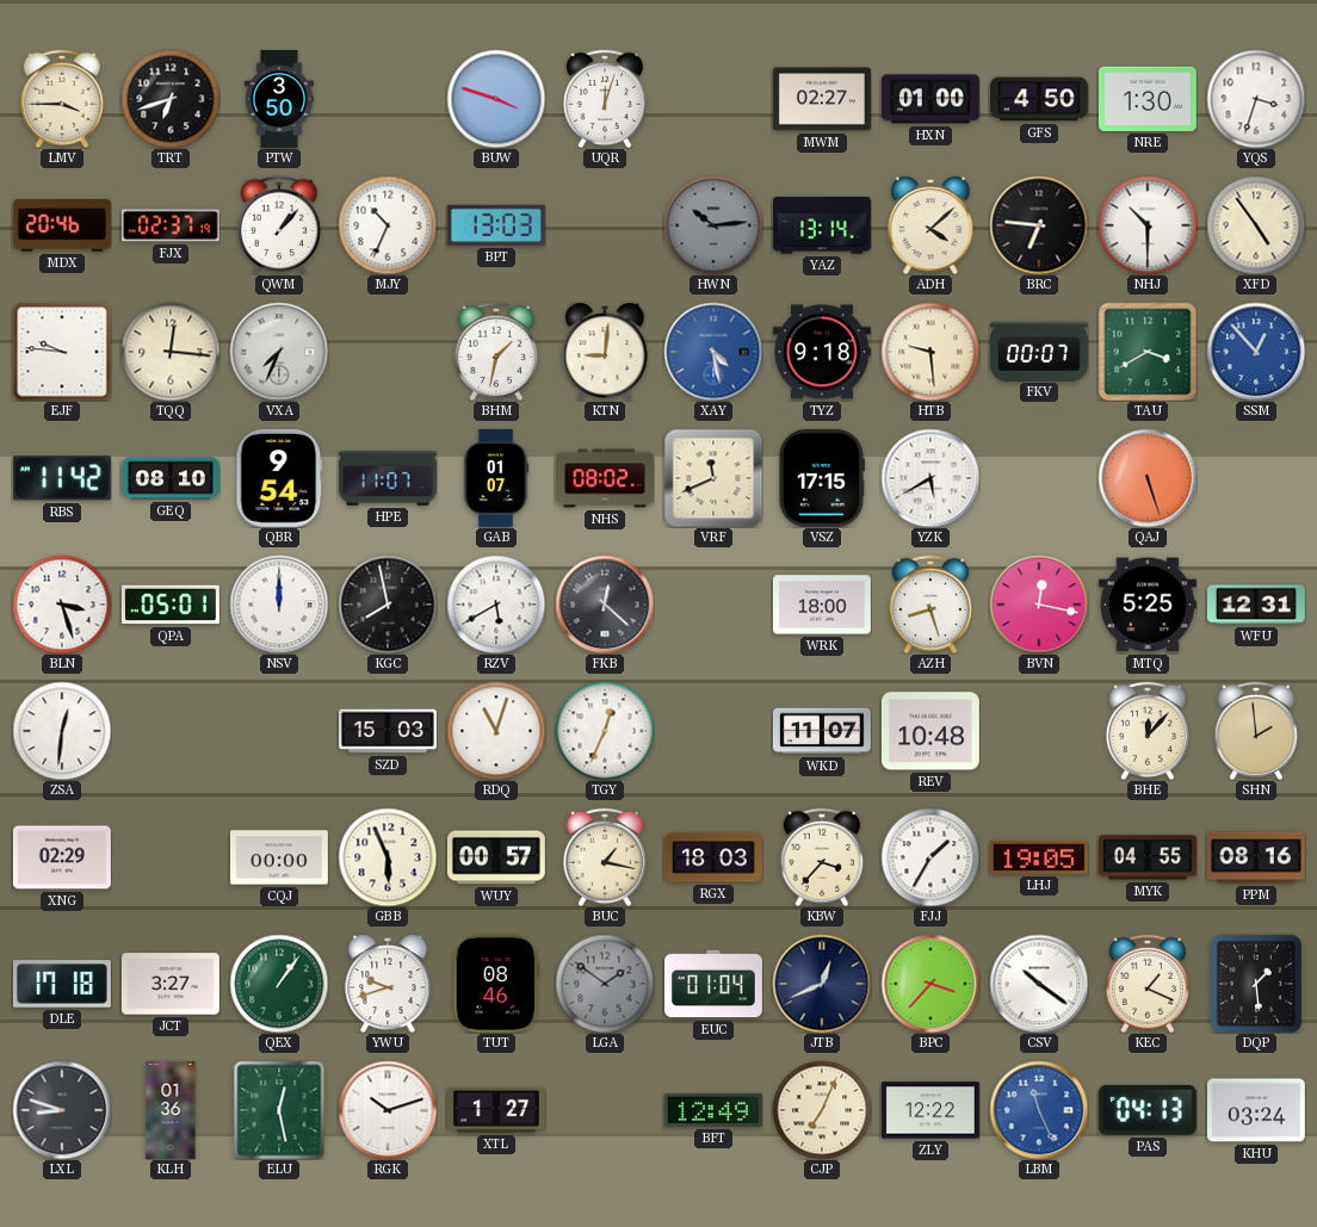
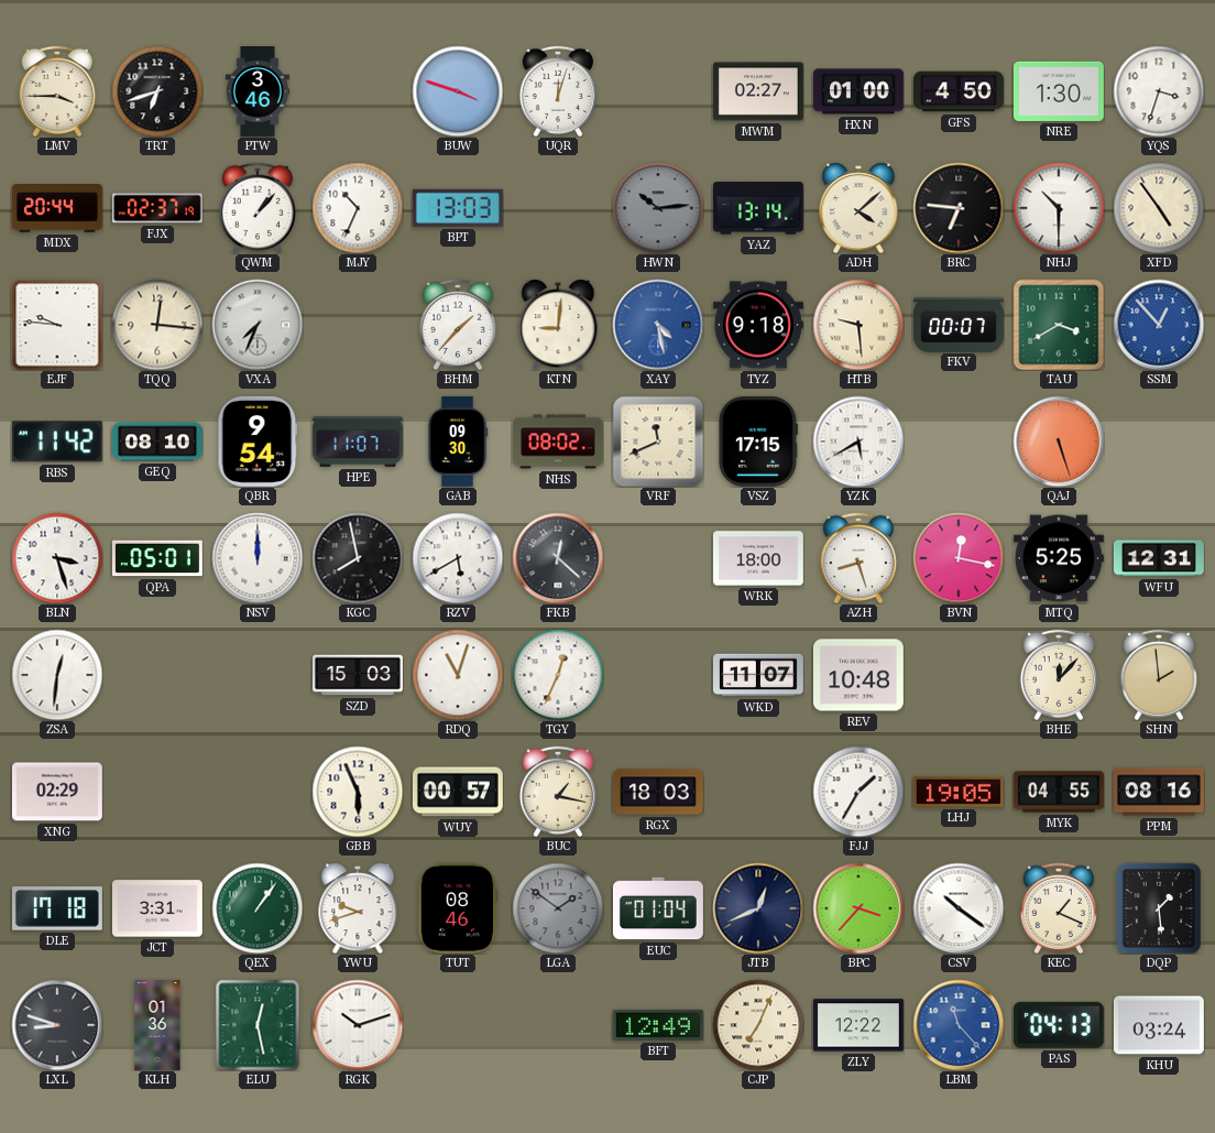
PTW: 3:50 -> 3:46
MDX: 20:46 -> 20:44
BHM: 1:32 -> 1:37
GAB: 01:07 -> 09:30
CQJ: 00:00 -> none
KBW: 3:37 -> none
JCT: 3:27 -> 3:31
XTL: 1:27 -> none
LBM: 11:26 -> 11:23
